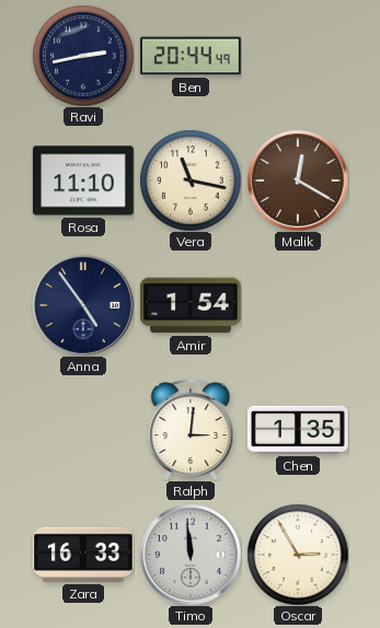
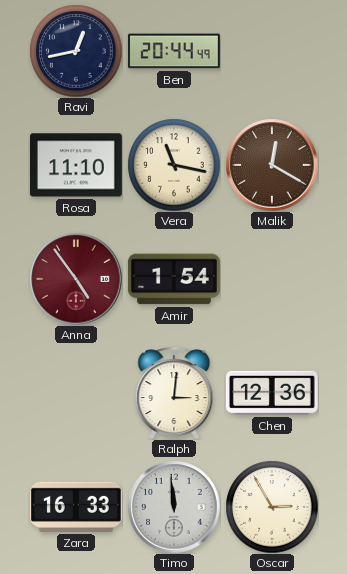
Ravi: 2:43 -> 12:43
Anna dial: navy -> burgundy
Chen: 1:35 -> 12:36
